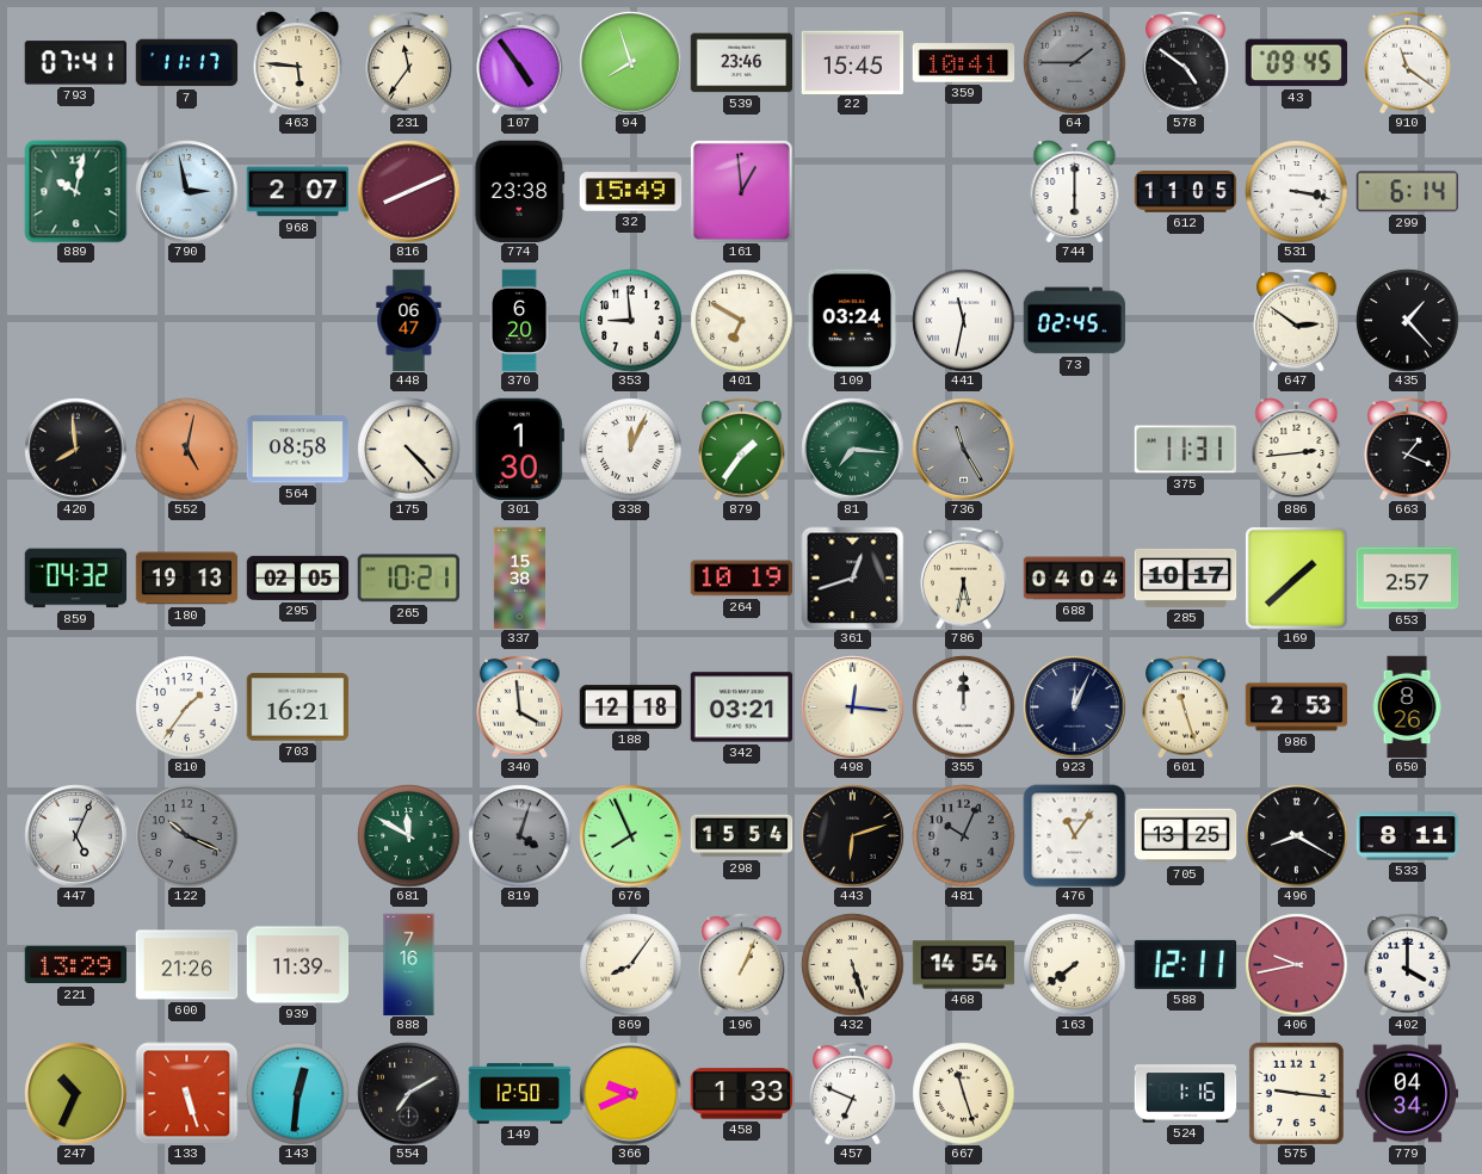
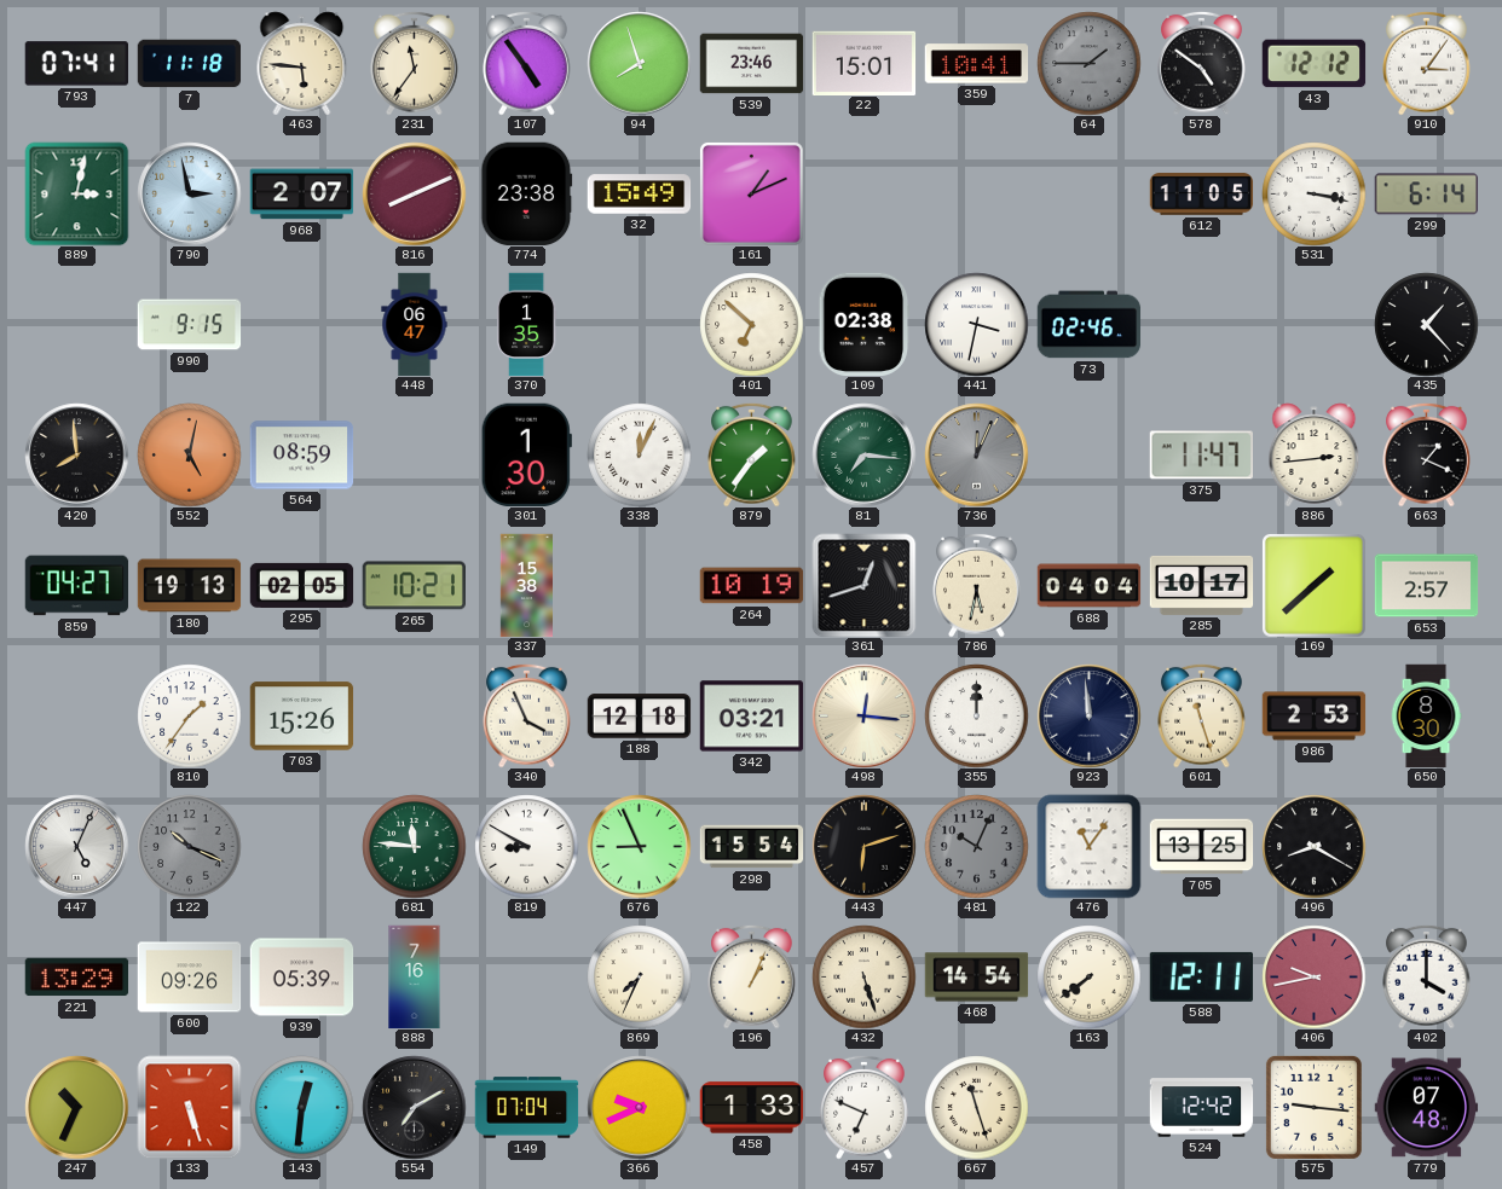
7: 11:17 -> 11:18
22: 15:45 -> 15:01
43: 09:45 -> 12:12
910: 11:21 -> 3:06
889: 10:02 -> 3:02
161: 12:59 -> 1:11
744: 6:00 -> none
990: none -> 9:15
370: 6:20 -> 1:35
353: 8:59 -> none
401: 6:50 -> 6:52
109: 03:24 -> 02:38
441: 11:32 -> 3:32
73: 02:45 -> 02:46
647: 2:51 -> none
564: 08:58 -> 08:59
175: 4:23 -> none
736: 11:25 -> 12:04
375: 11:31 -> 11:47
859: 04:32 -> 04:27
703: 16:21 -> 15:26
340: 3:59 -> 3:56
923: 12:04 -> 11:59
650: 8:26 -> 8:30
681: 11:50 -> 11:46
819: 4:03 -> 8:50
819 dial: grey -> white
676: 7:56 -> 8:56
533: 8:11 -> none
600: 21:26 -> 09:26
939: 11:39 -> 05:39
869: 8:06 -> 7:34
149: 12:50 -> 07:04
524: 1:16 -> 12:42
779: 04:34 -> 07:48
